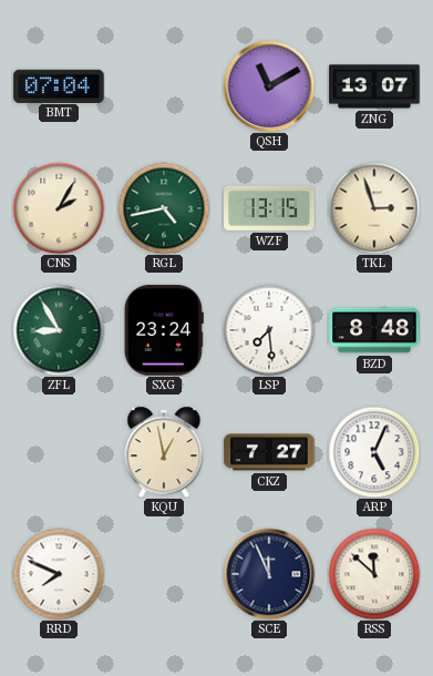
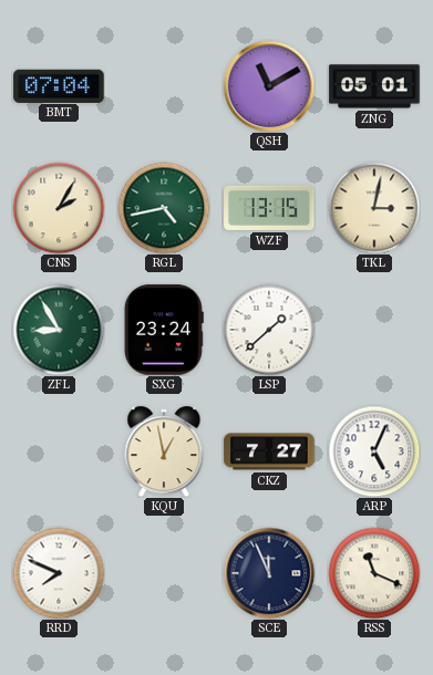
ZNG: 13:07 -> 05:01
TKL: 2:57 -> 3:02
LSP: 7:29 -> 1:38
BZD: 8:48 -> none
RSS: 11:52 -> 11:19
